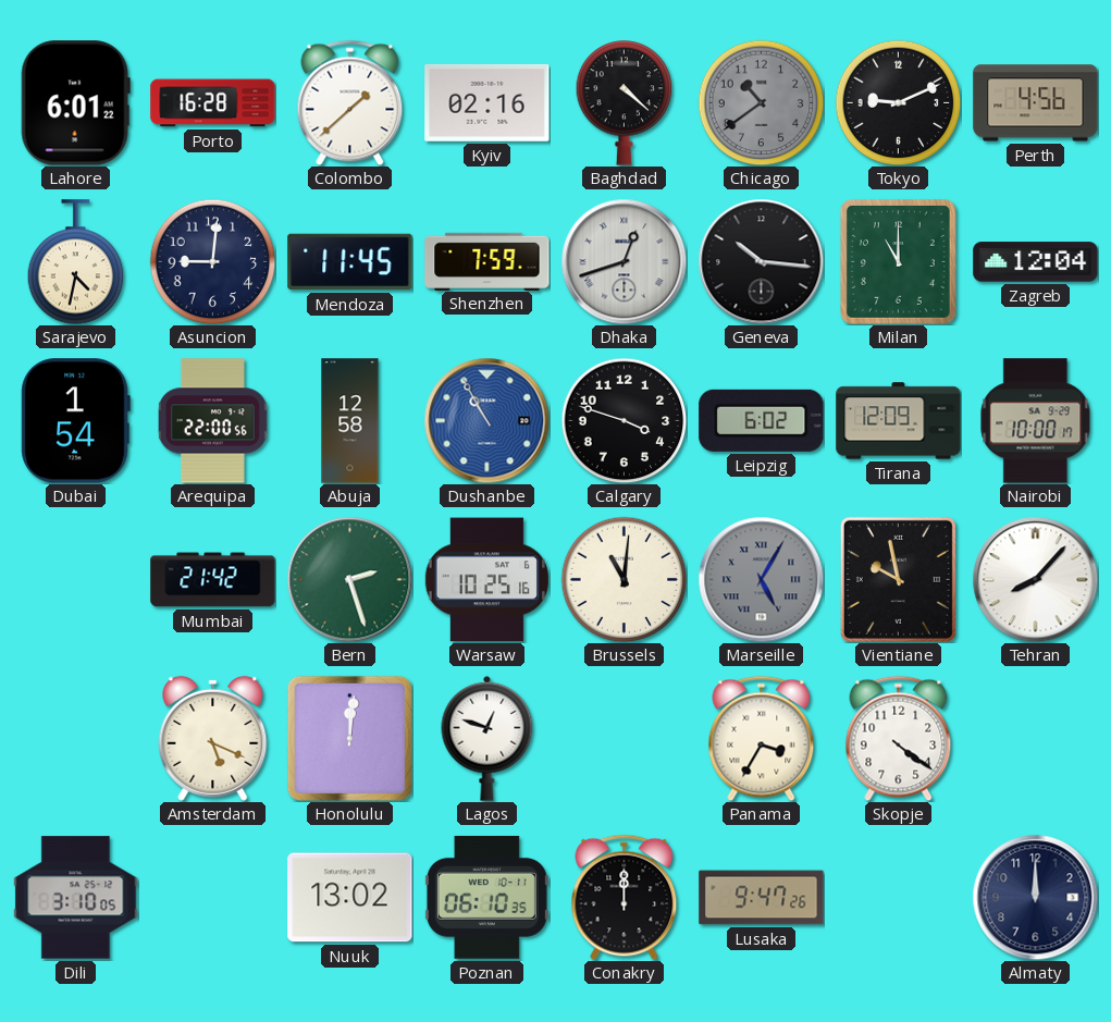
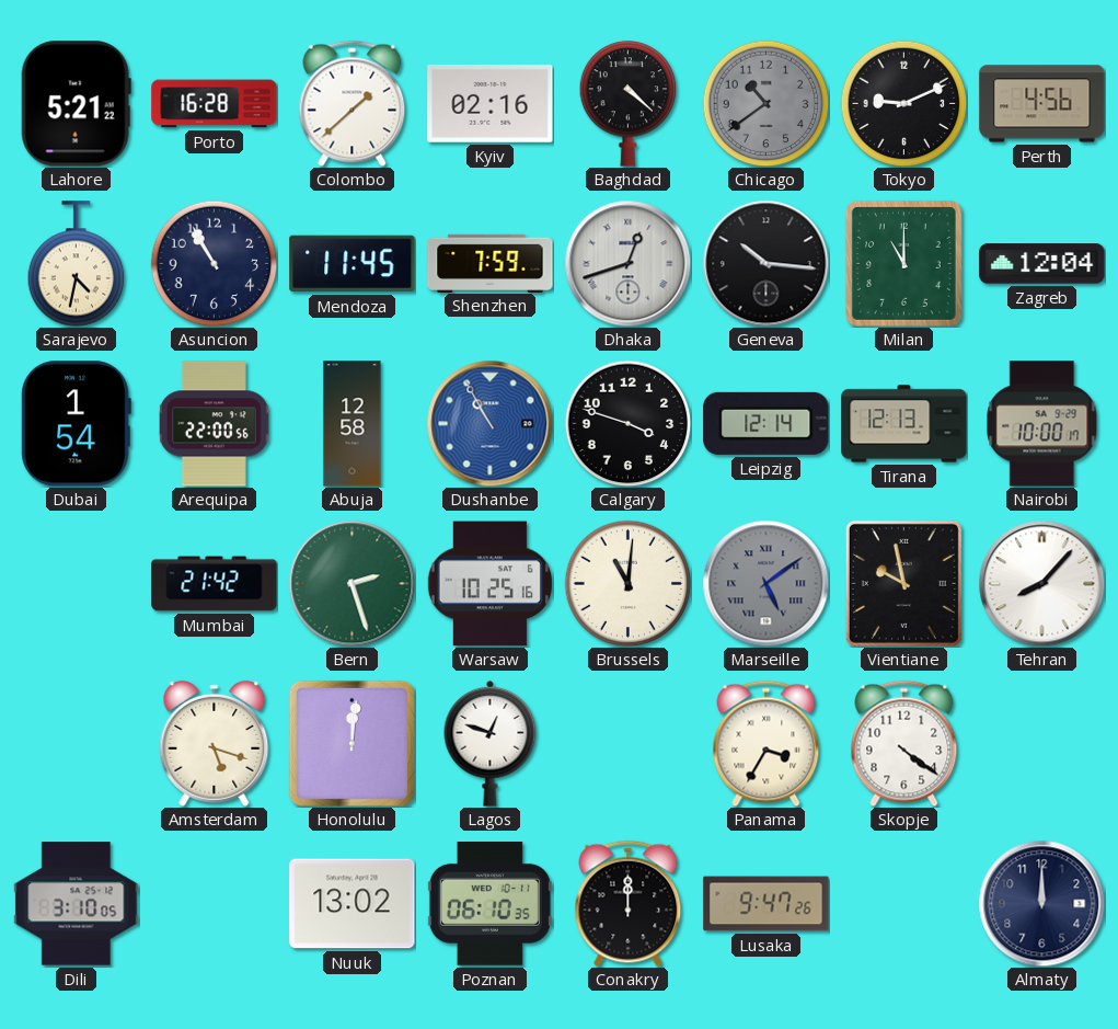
Lahore: 6:01 -> 5:21
Asuncion: 9:01 -> 10:55
Leipzig: 6:02 -> 12:14
Tirana: 12:09 -> 12:13
Marseille: 5:05 -> 5:09
Amsterdam: 5:19 -> 5:18
